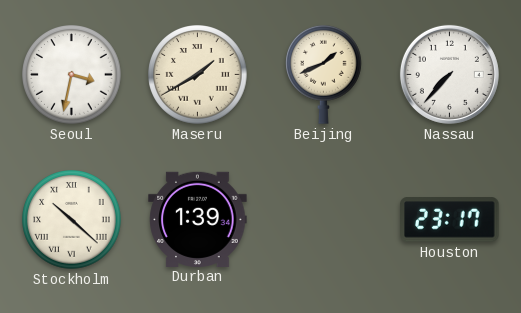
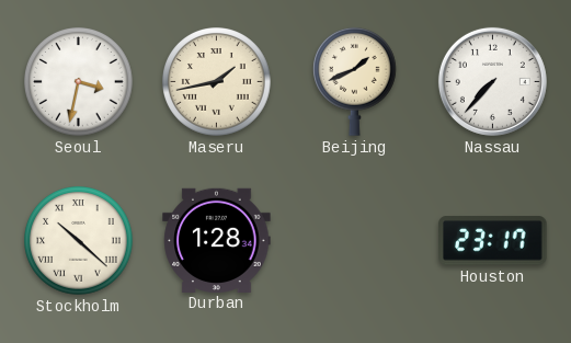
Maseru: 1:40 -> 1:43
Durban: 1:39 -> 1:28
